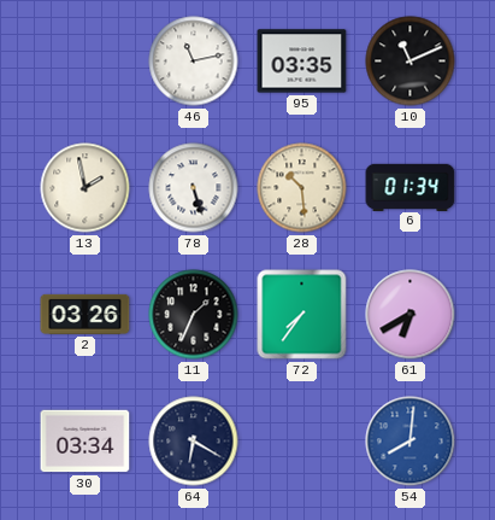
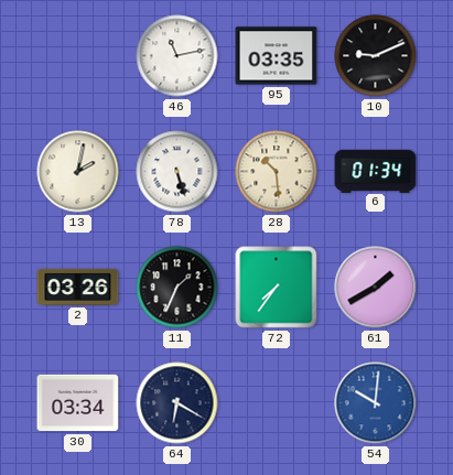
10: 11:11 -> 9:11
13: 1:58 -> 2:02
61: 6:40 -> 1:40
54: 8:01 -> 10:01
